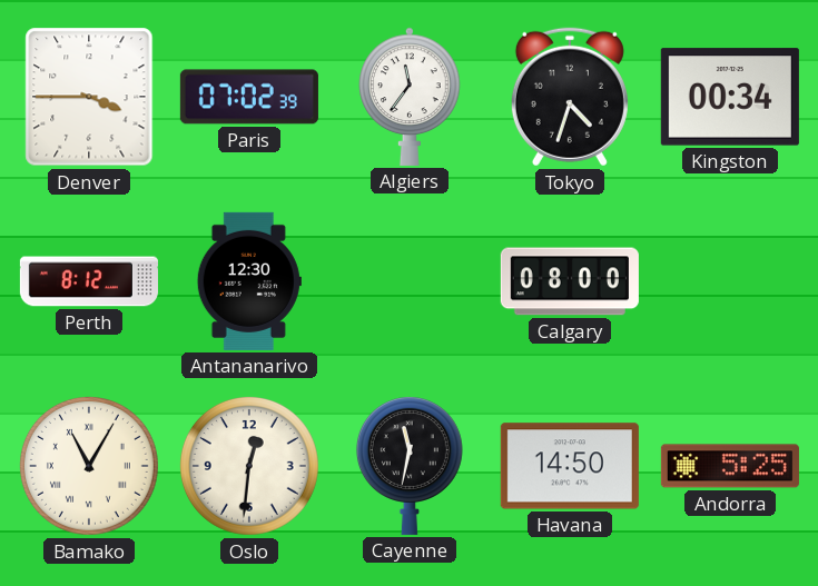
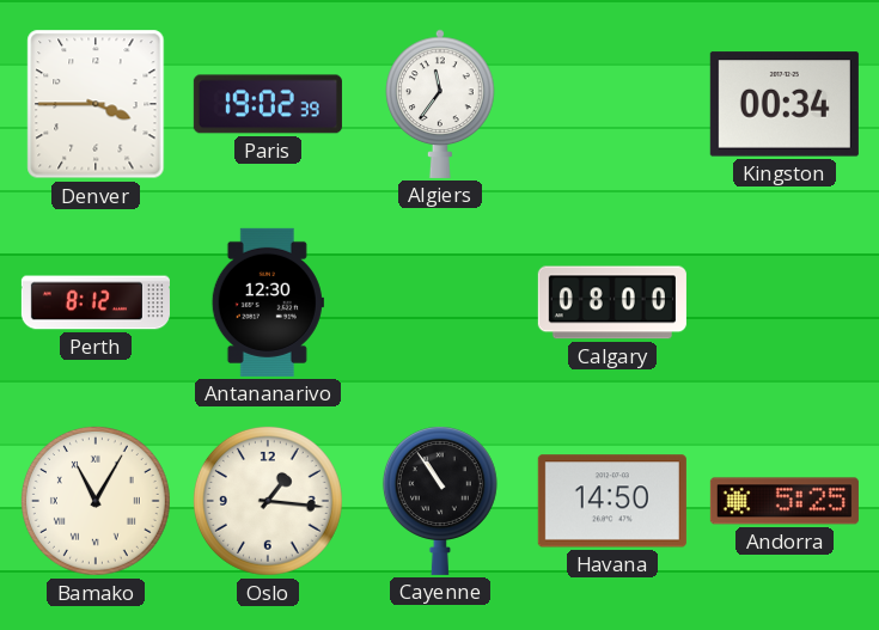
Paris: 07:02 -> 19:02
Tokyo: 4:33 -> none
Oslo: 12:31 -> 1:16
Cayenne: 11:32 -> 10:54
